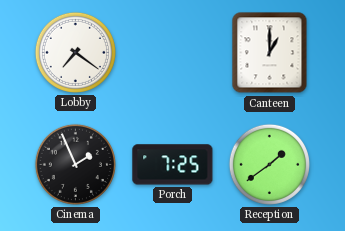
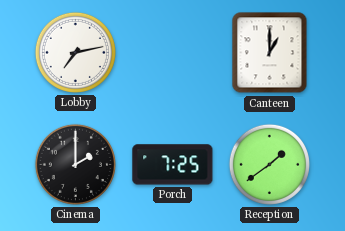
Lobby: 7:21 -> 7:13
Cinema: 1:56 -> 2:00
